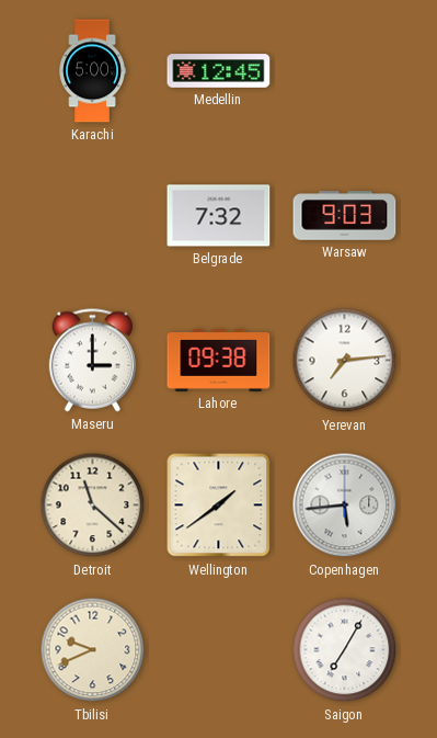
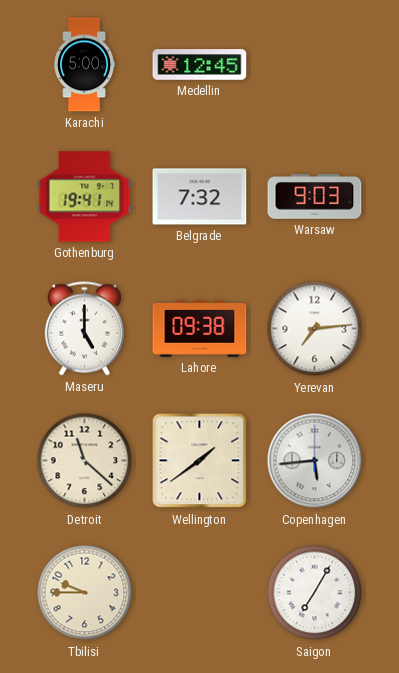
Gothenburg: none -> 19:41
Maseru: 3:00 -> 5:00
Tbilisi: 9:41 -> 9:45
